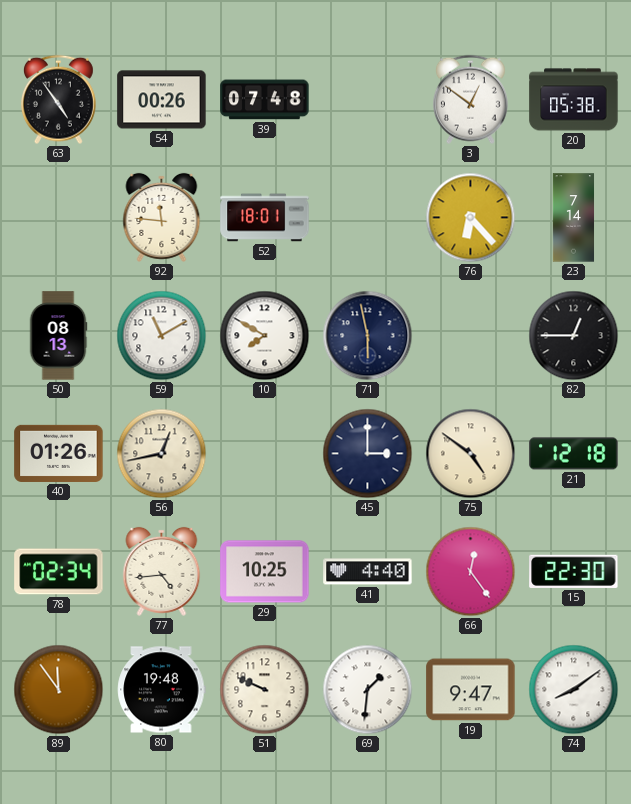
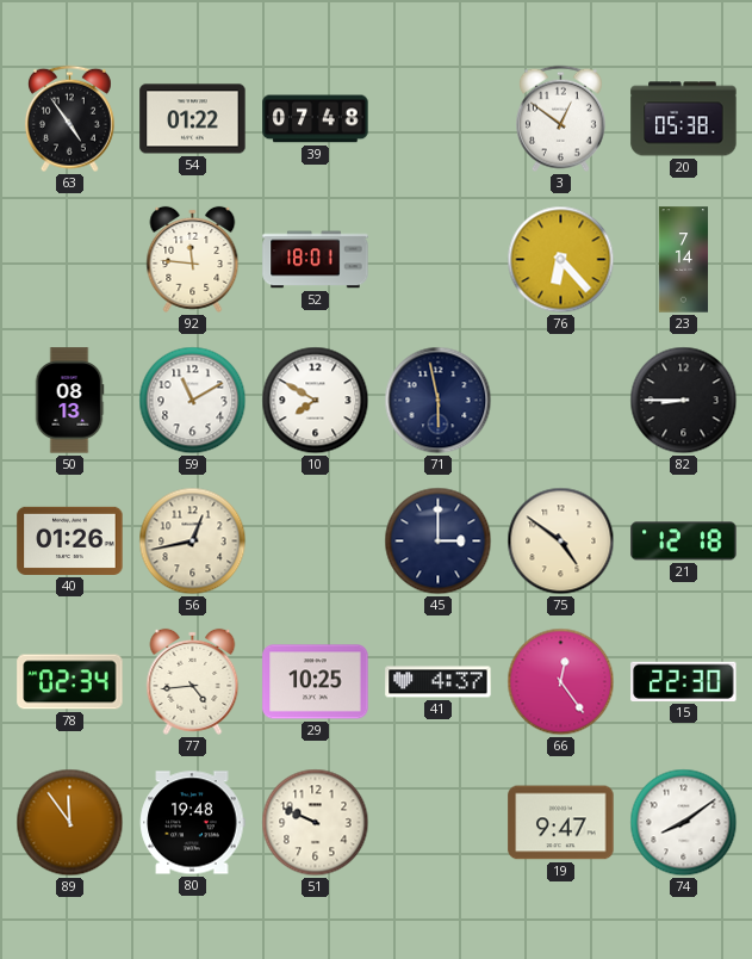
54: 00:26 -> 01:22
82: 12:45 -> 8:45
41: 4:40 -> 4:37
69: 1:31 -> none
